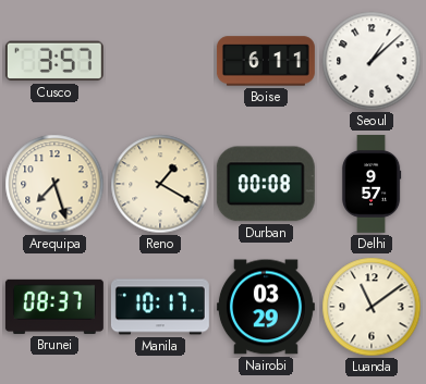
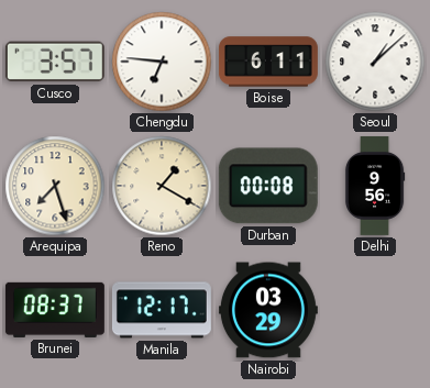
Chengdu: none -> 6:46
Delhi: 9:57 -> 9:56
Manila: 10:17 -> 12:17
Luanda: 11:09 -> none
